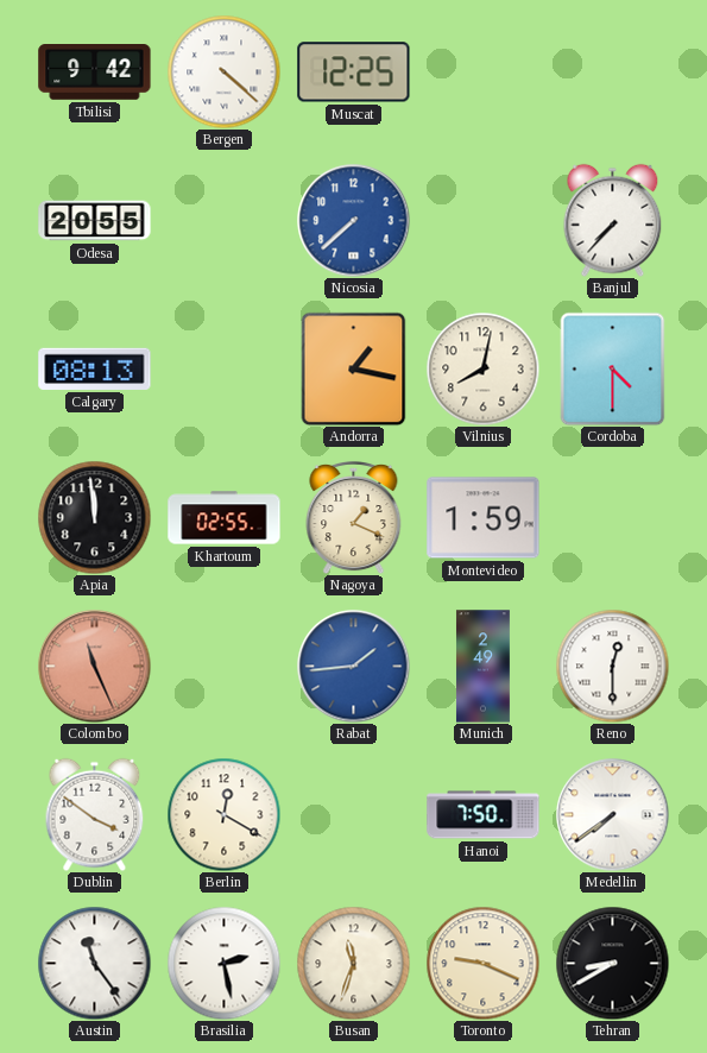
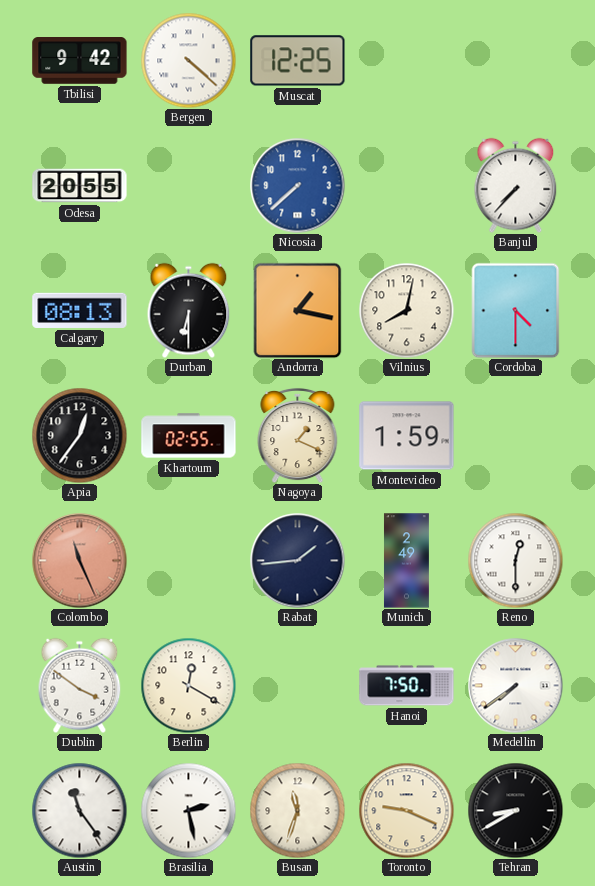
Durban: none -> 6:30
Apia: 11:59 -> 12:36
Rabat dial: blue -> navy
